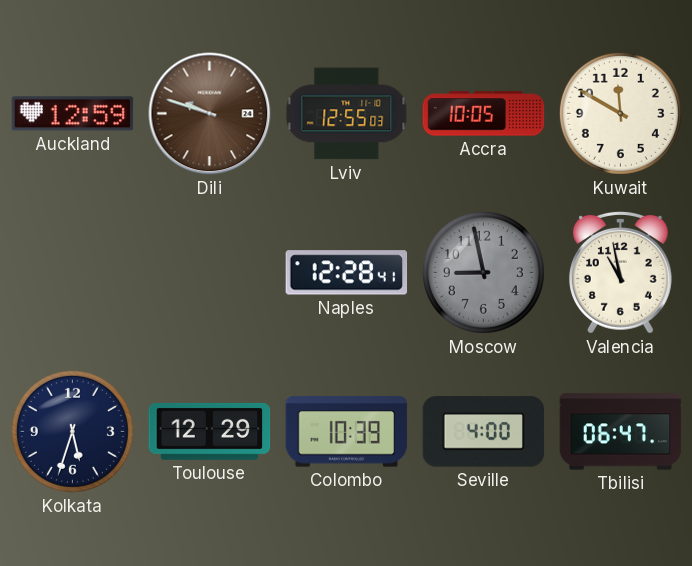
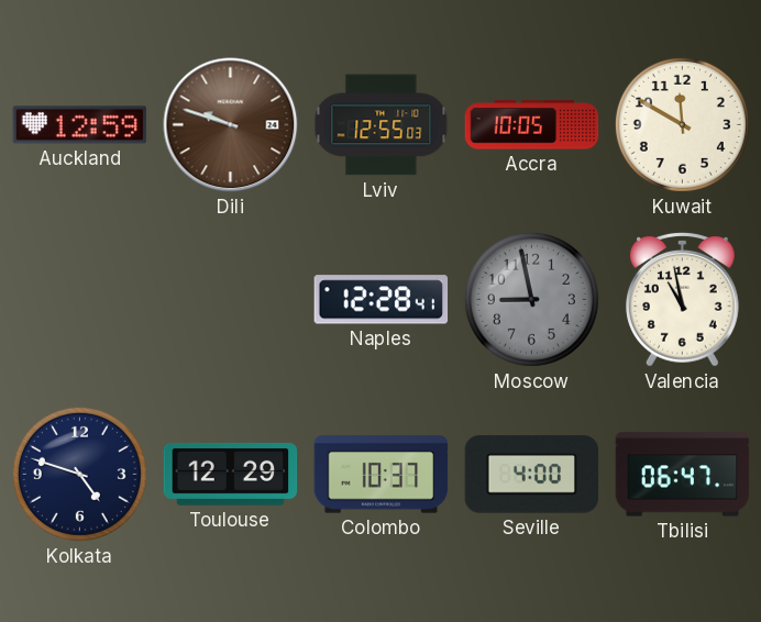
Kolkata: 5:33 -> 4:48
Colombo: 10:39 -> 10:37
